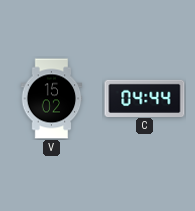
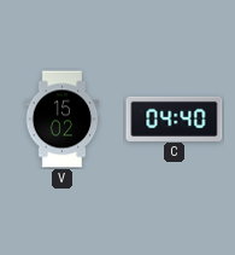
C: 04:44 -> 04:40
